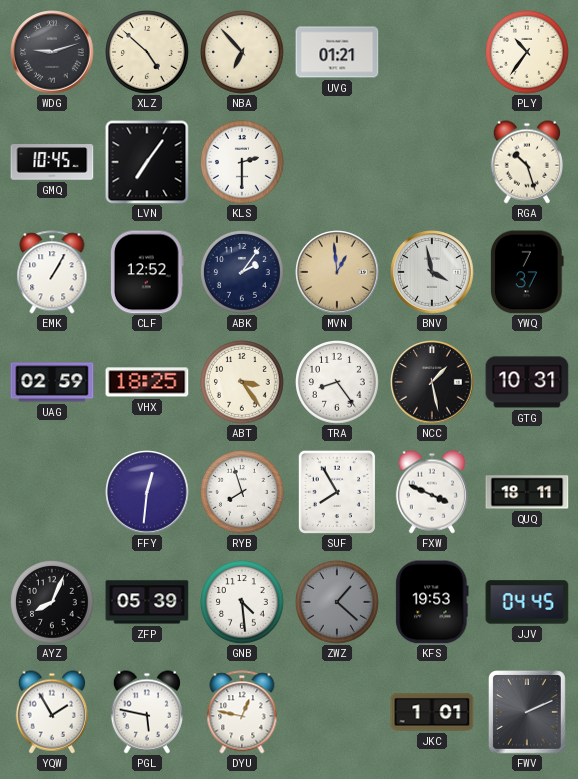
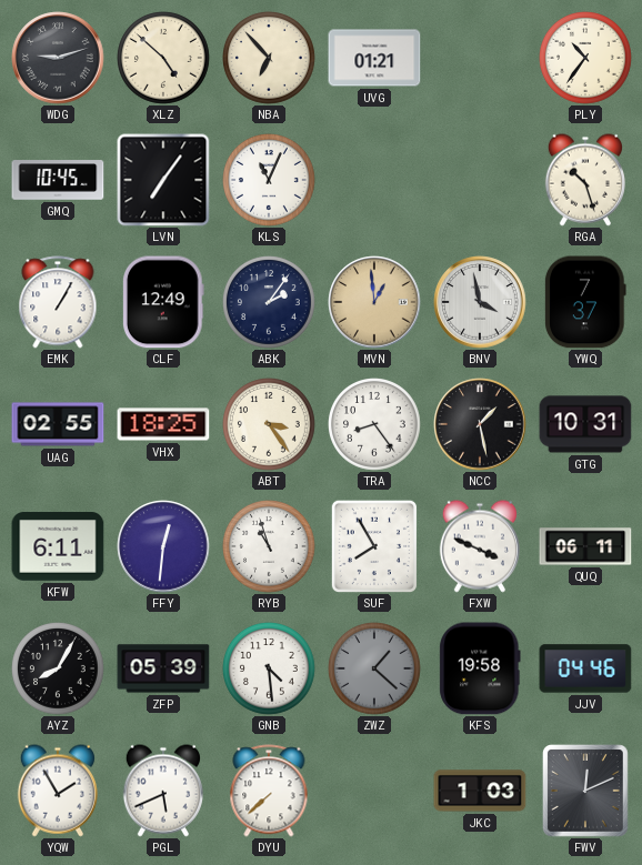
KLS: 2:30 -> 11:04
CLF: 12:52 -> 12:49
UAG: 02:59 -> 02:55
KFW: none -> 6:11
RYB: 7:57 -> 10:57
QUQ: 18:11 -> 06:11
AYZ: 8:04 -> 8:05
KFS: 19:53 -> 19:58
JJV: 04:45 -> 04:46
PGL: 5:47 -> 5:41
DYU: 12:47 -> 7:38
JKC: 1:01 -> 1:03
FWV: 2:11 -> 12:11
